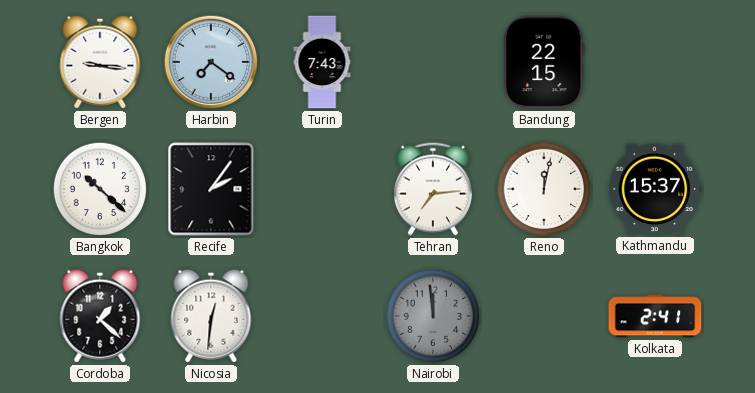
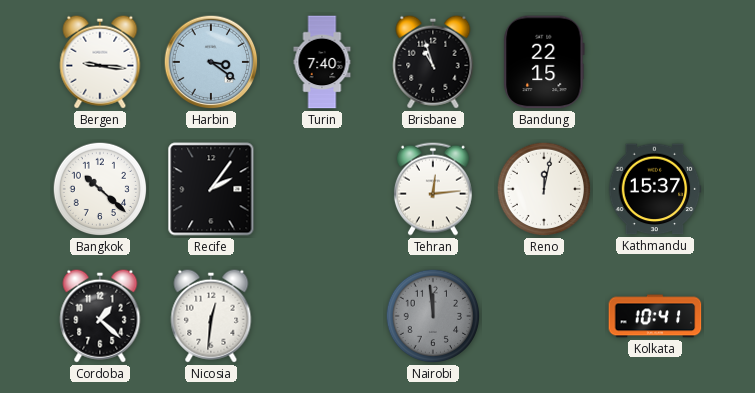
Harbin: 7:21 -> 3:21
Turin: 7:43 -> 7:40
Brisbane: none -> 10:57
Tehran: 7:14 -> 12:14
Kolkata: 2:41 -> 10:41
